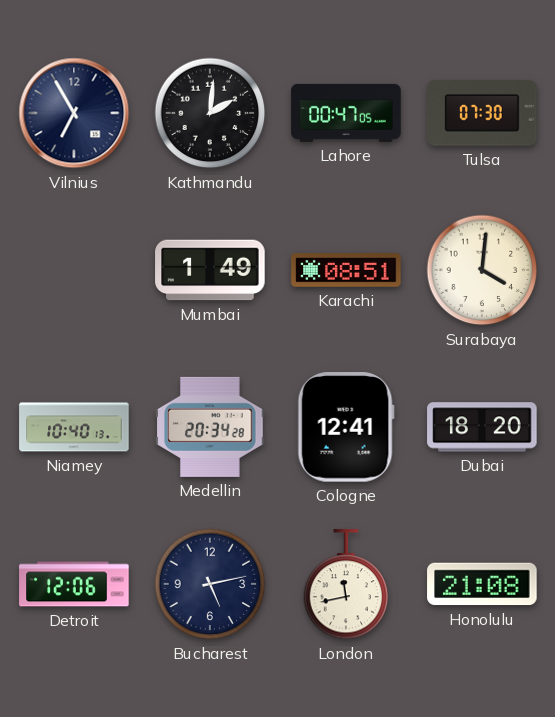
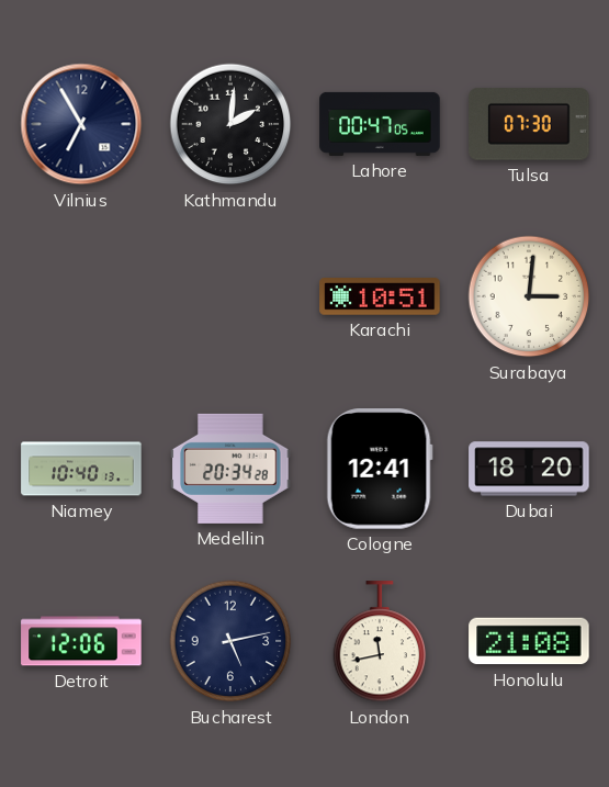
Mumbai: 1:49 -> none
Karachi: 08:51 -> 10:51
Surabaya: 4:01 -> 3:01
